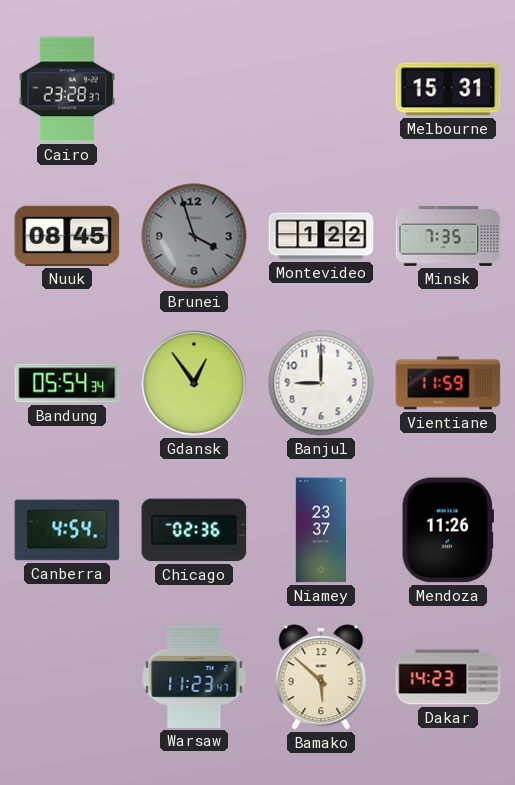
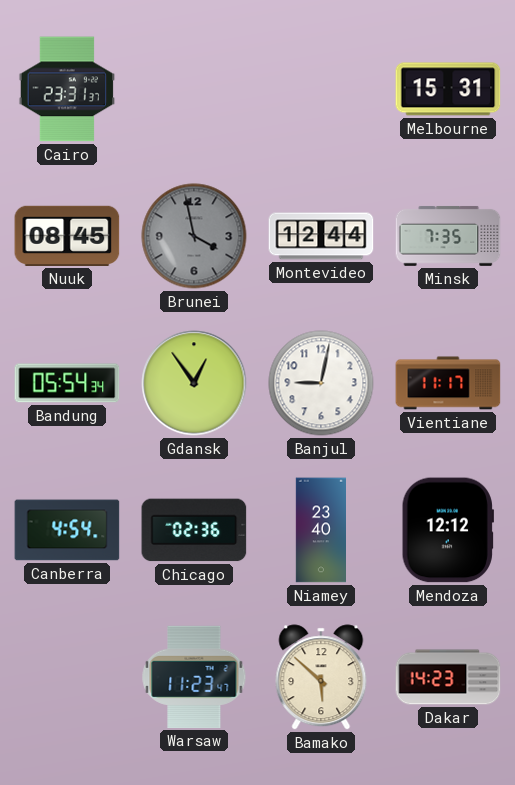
Cairo: 23:28 -> 23:31
Brunei: 3:57 -> 3:58
Montevideo: 1:22 -> 12:44
Banjul: 9:00 -> 9:02
Vientiane: 11:59 -> 11:17
Niamey: 23:37 -> 23:40
Mendoza: 11:26 -> 12:12
